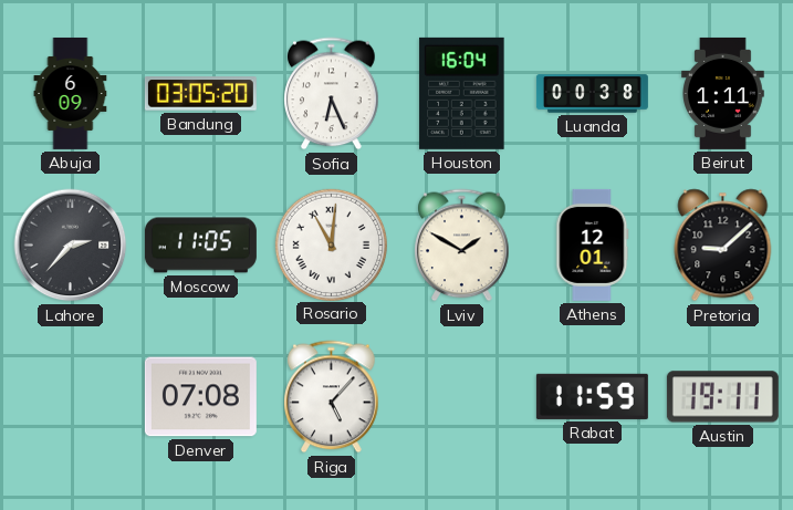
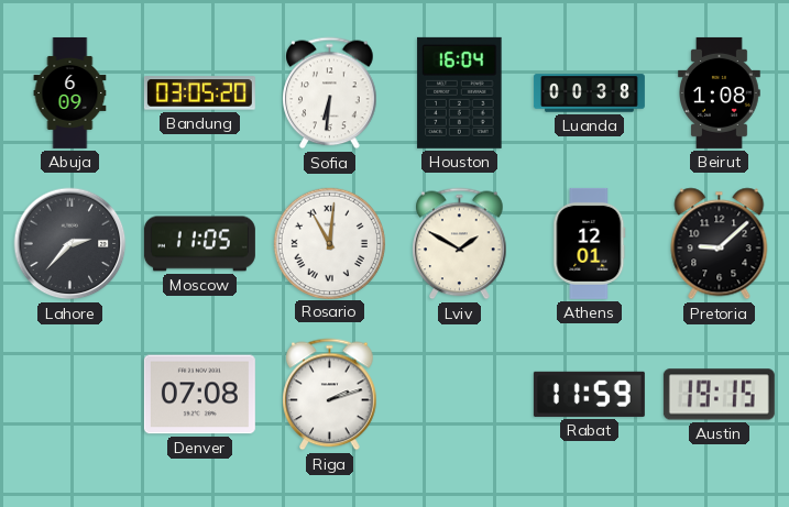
Sofia: 6:26 -> 6:31
Beirut: 1:11 -> 1:08
Riga: 5:07 -> 2:12
Austin: 19:11 -> 19:15
